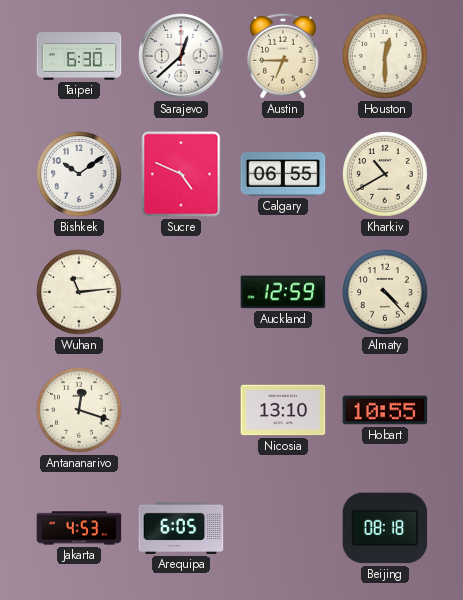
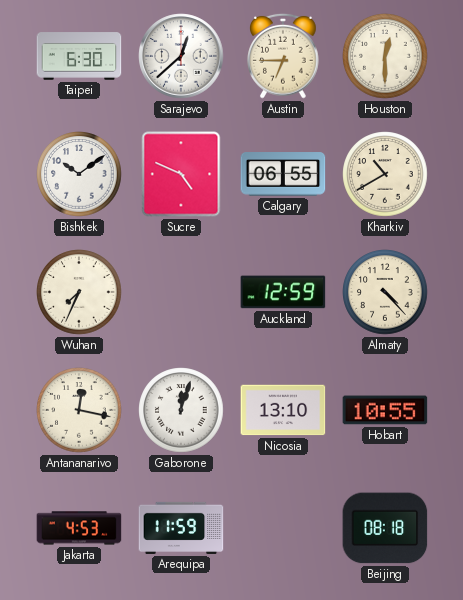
Wuhan: 11:14 -> 7:34
Antananarivo: 12:18 -> 12:17
Gaborone: none -> 12:03
Arequipa: 6:05 -> 11:59
